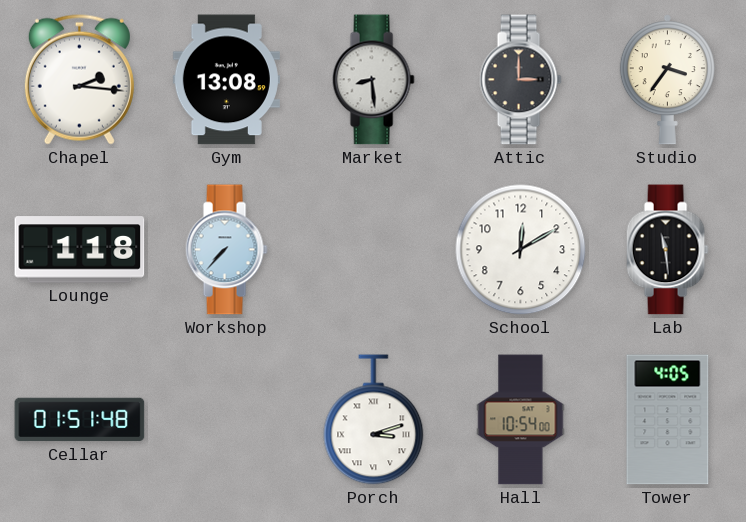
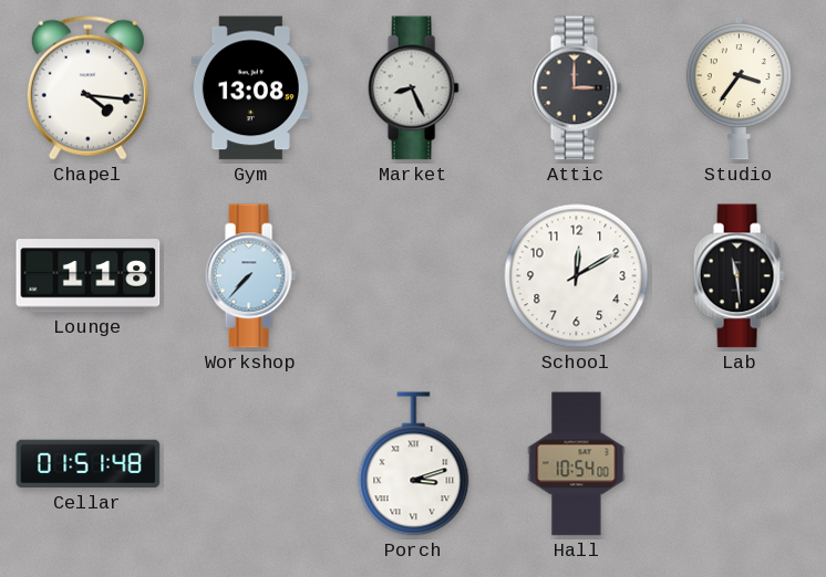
Chapel: 2:16 -> 4:16
Market: 8:29 -> 8:26
Tower: 4:05 -> none
